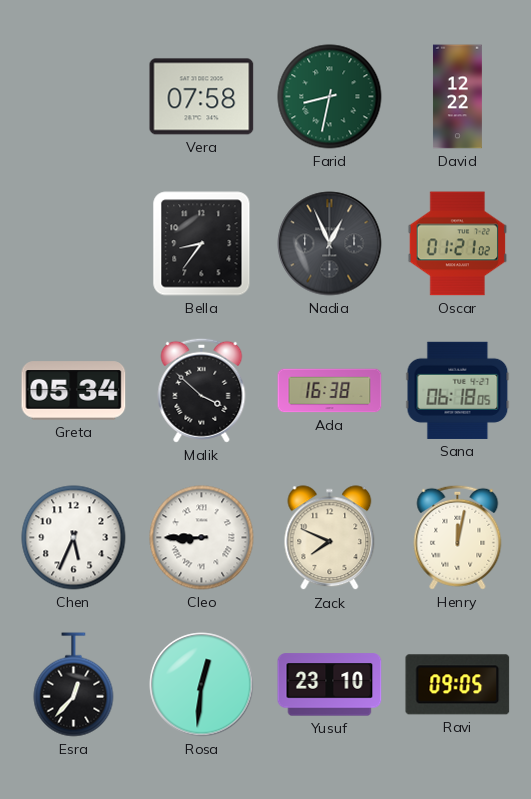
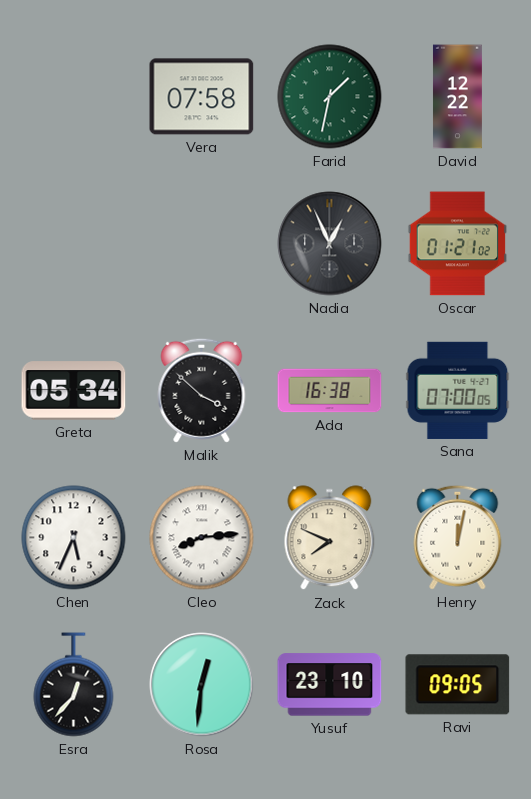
Farid: 8:32 -> 1:32
Bella: 8:36 -> none
Sana: 06:18 -> 07:00
Cleo: 8:45 -> 8:14
